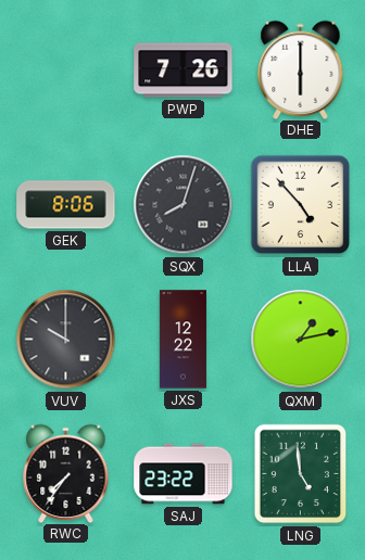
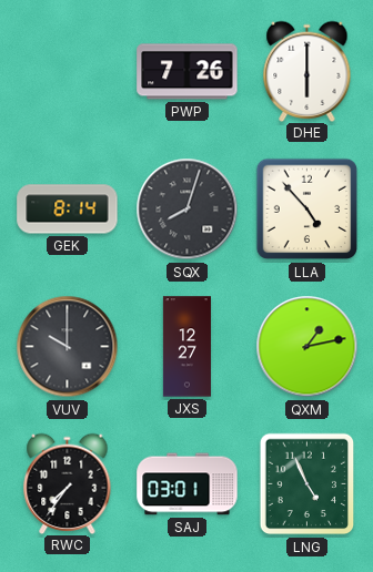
GEK: 8:06 -> 8:14
JXS: 12:22 -> 12:27
SAJ: 23:22 -> 03:01
LNG: 4:59 -> 4:56
